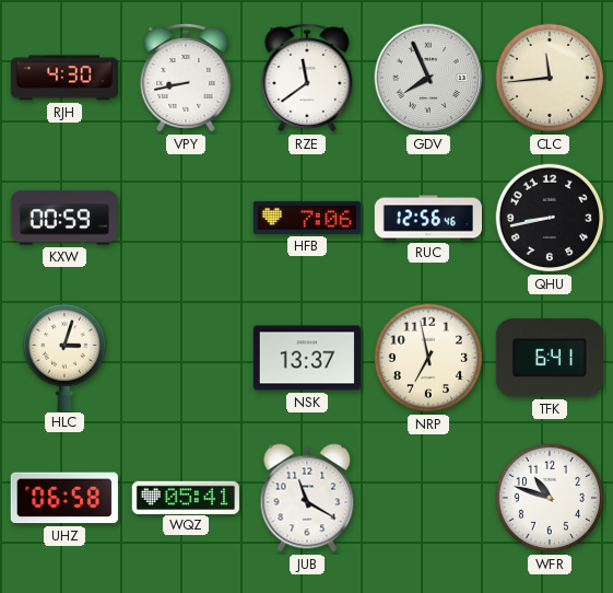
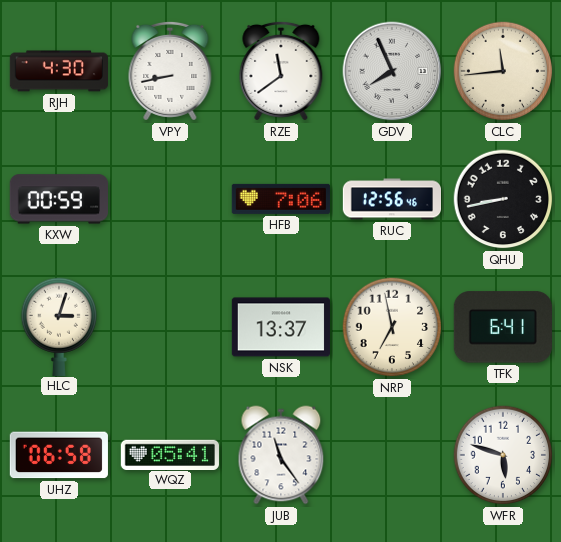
JUB: 11:20 -> 11:24
WFR: 10:48 -> 5:48
